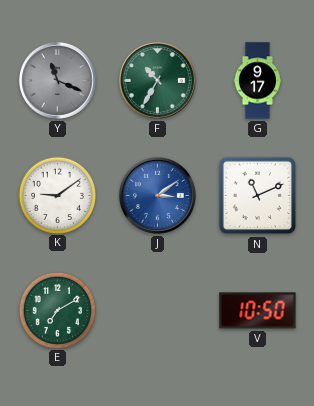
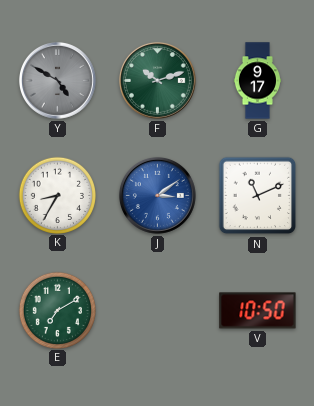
Y: 11:19 -> 4:50
F: 10:35 -> 10:12
K: 9:09 -> 8:35
